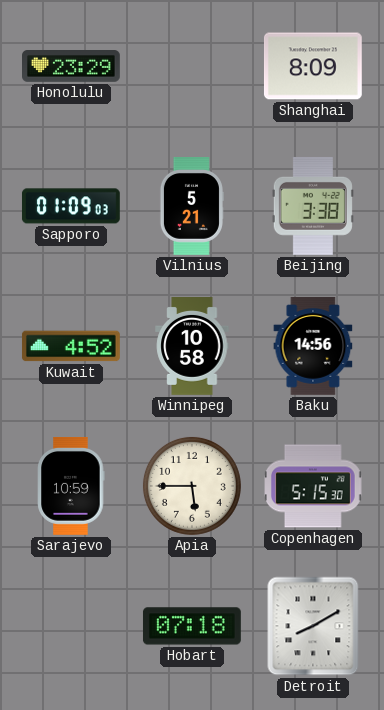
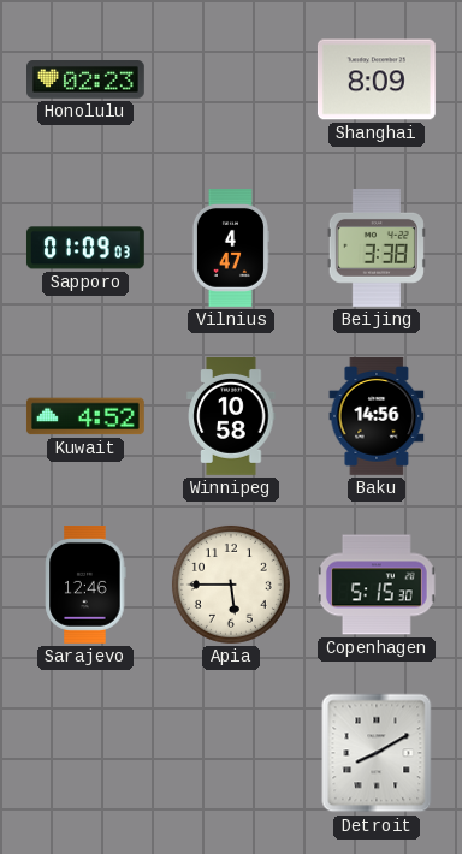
Honolulu: 23:29 -> 02:23
Vilnius: 5:21 -> 4:47
Sarajevo: 10:59 -> 12:46
Hobart: 07:18 -> none
